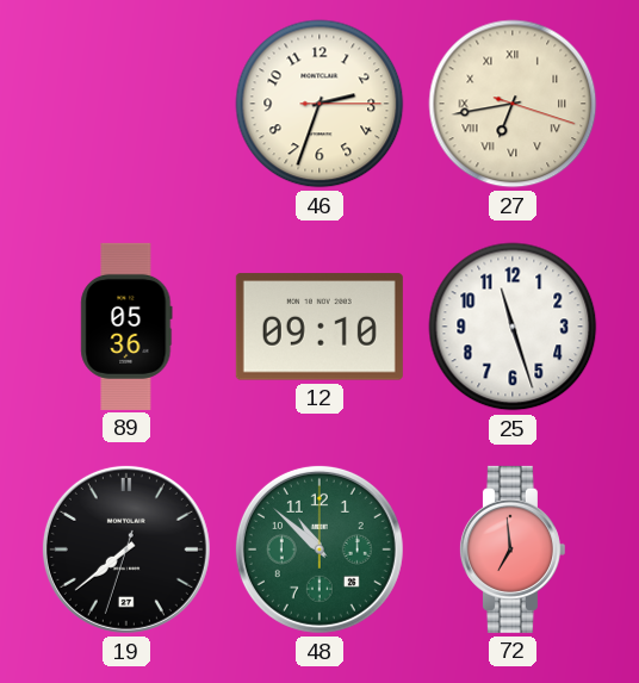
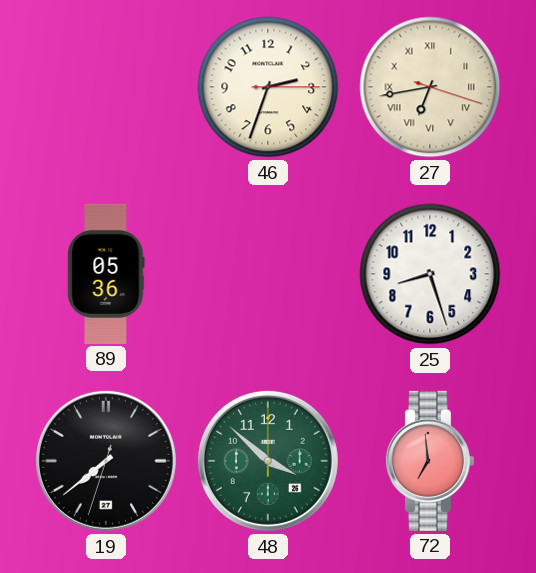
12: 09:10 -> none
25: 11:27 -> 8:27
48: 10:52 -> 3:52
